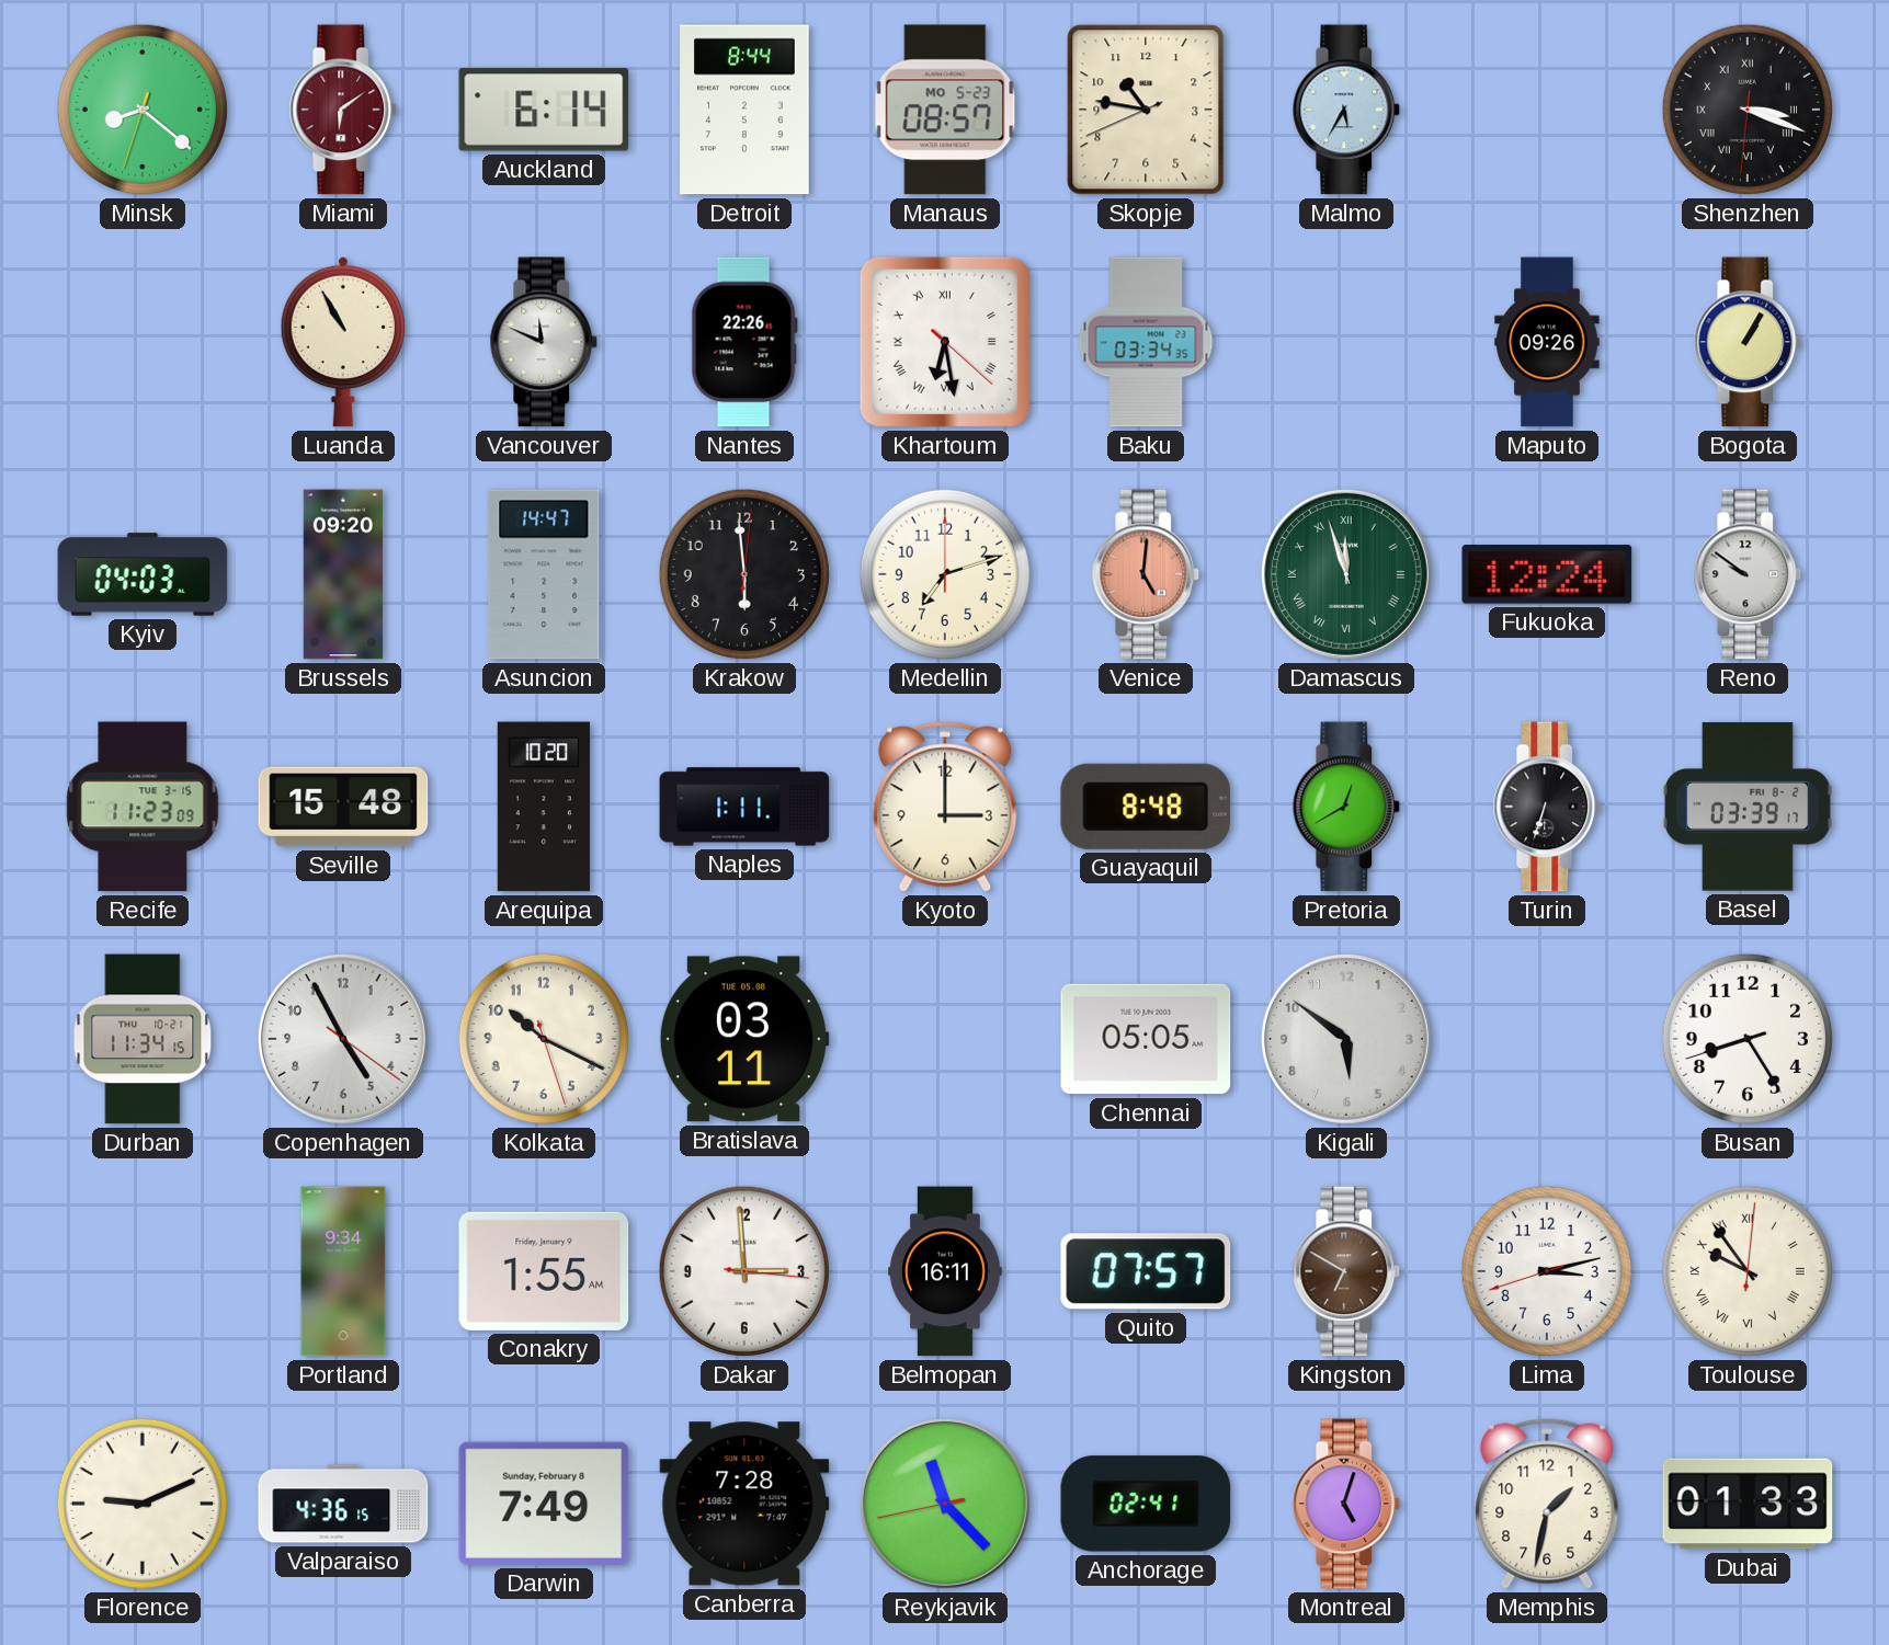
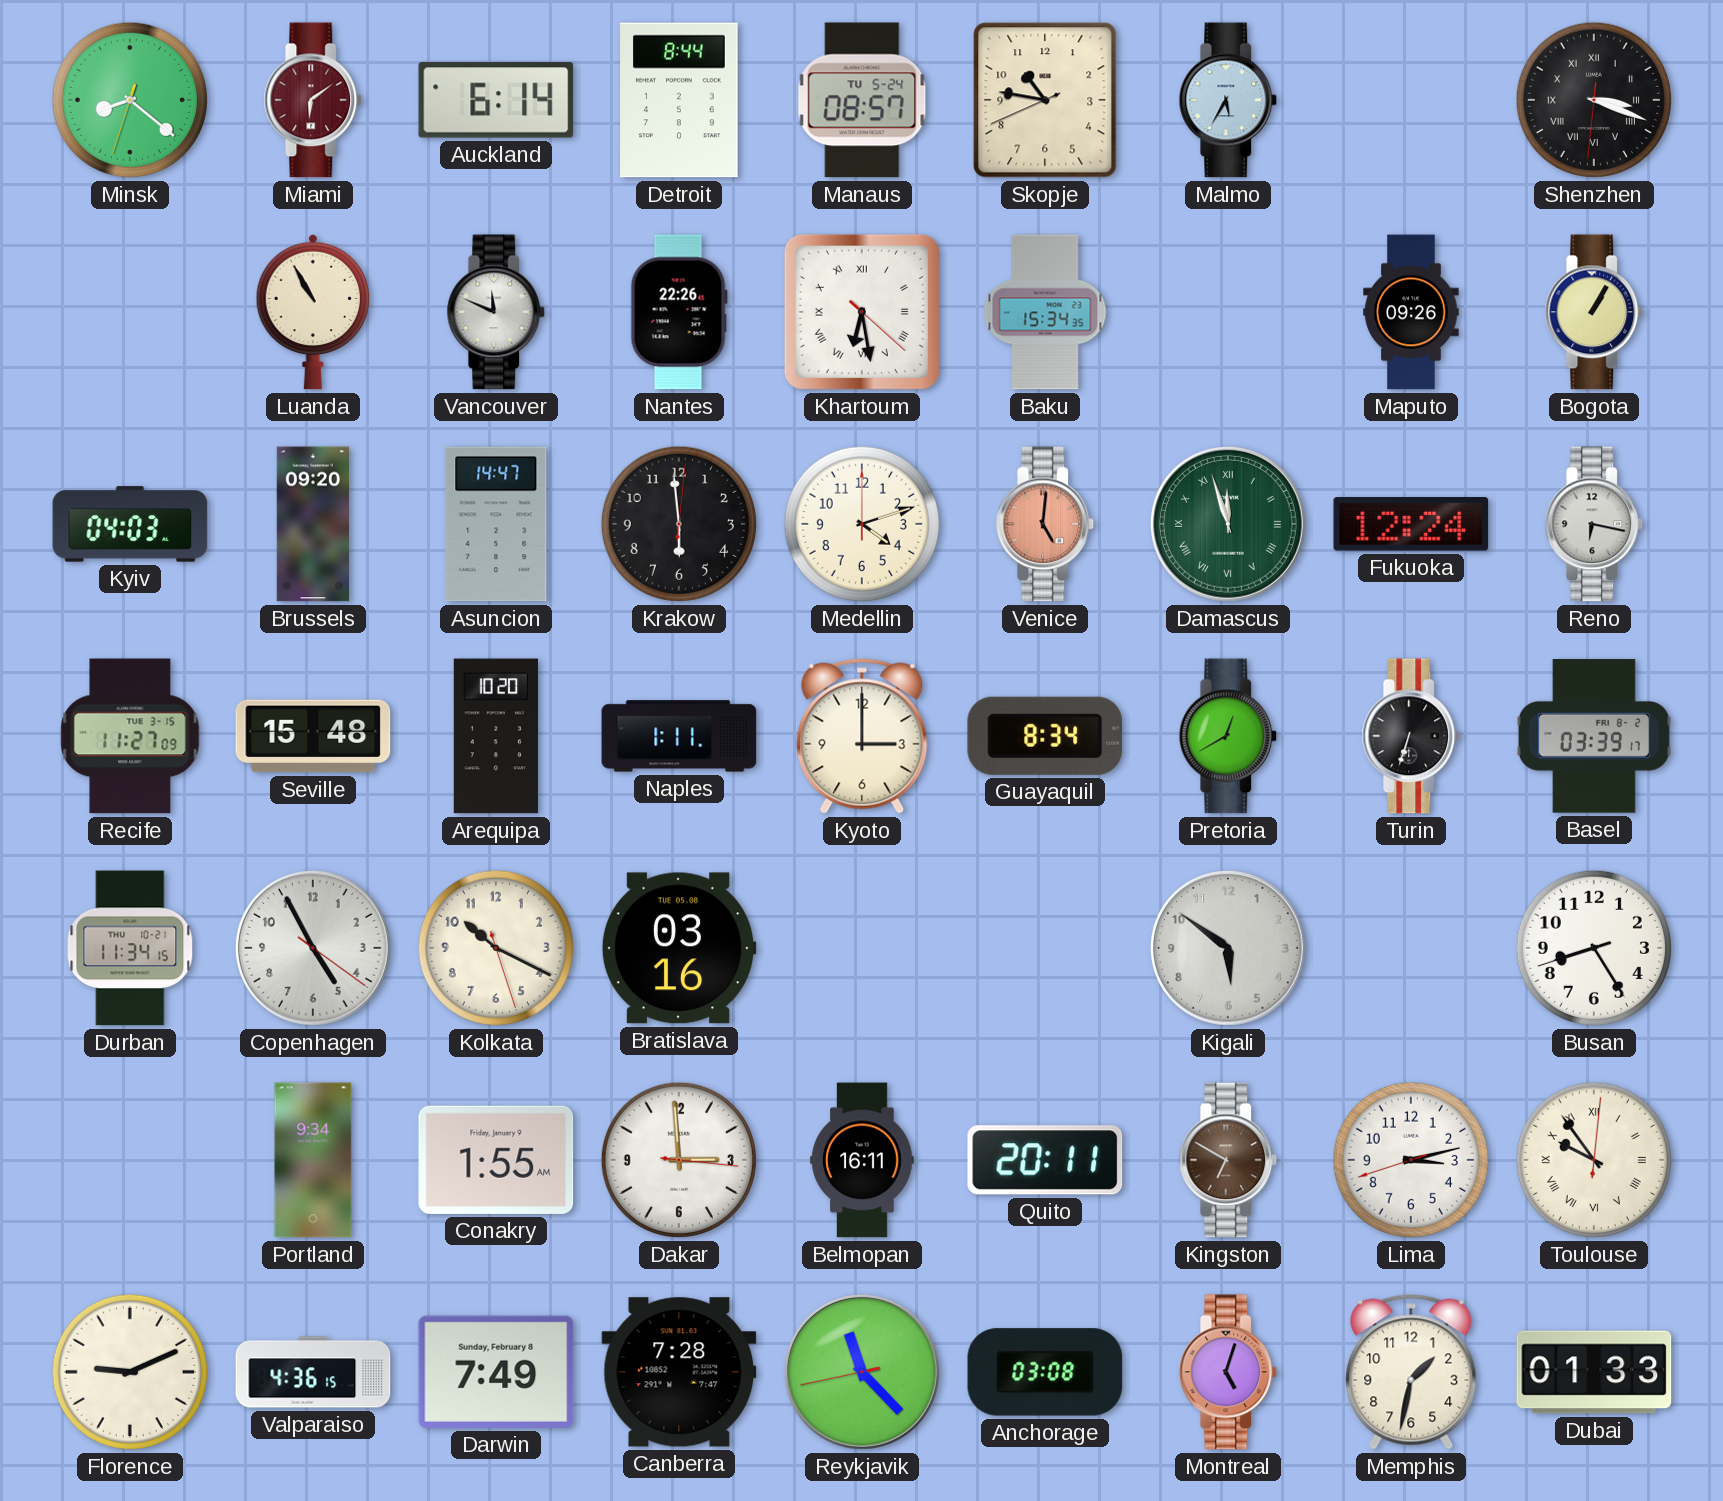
Manaus date: MO 5-23 -> TU 5-24
Baku: 03:34 -> 15:34
Medellin: 7:12 -> 4:12
Reno: 9:51 -> 6:17
Recife: 11:23 -> 11:27
Guayaquil: 8:48 -> 8:34
Bratislava: 03:11 -> 03:16
Chennai: 05:05 -> none
Quito: 07:57 -> 20:11
Anchorage: 02:41 -> 03:08
